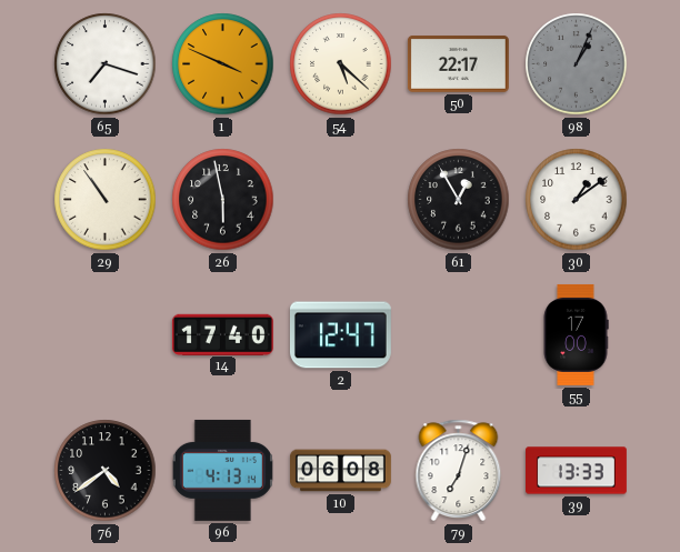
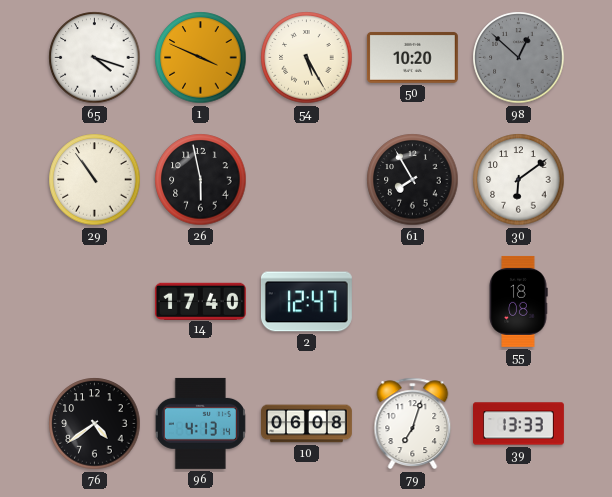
65: 7:18 -> 4:18
54: 5:22 -> 5:25
50: 22:17 -> 10:20
98: 1:04 -> 12:52
61: 12:55 -> 7:55
30: 1:09 -> 6:09
55: 17:00 -> 18:08
